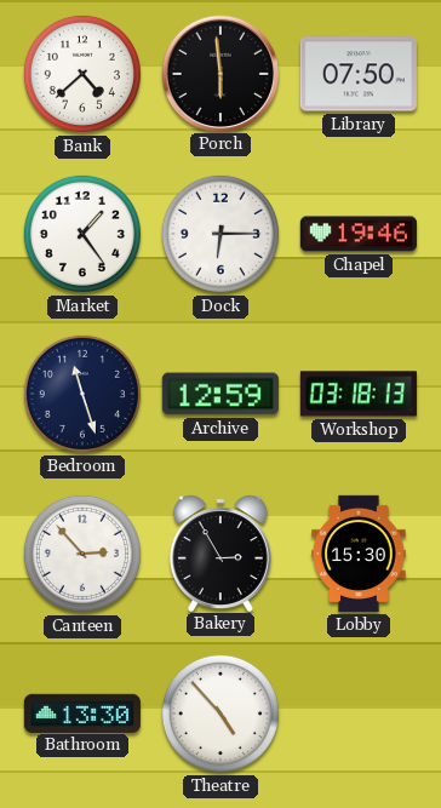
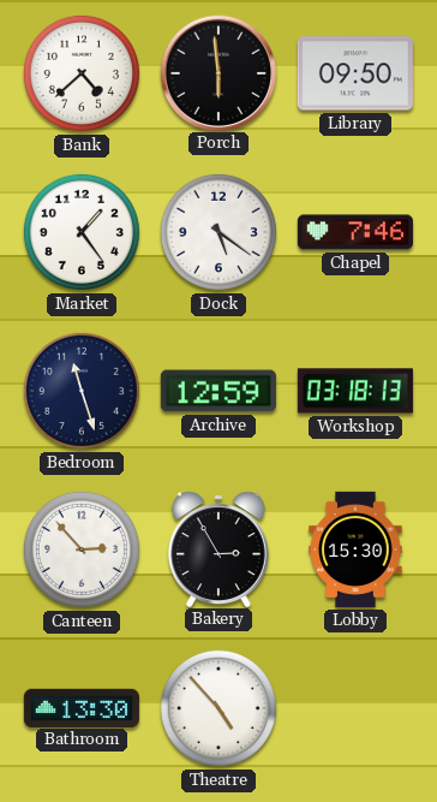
Library: 07:50 -> 09:50
Dock: 6:15 -> 5:21
Chapel: 19:46 -> 7:46
